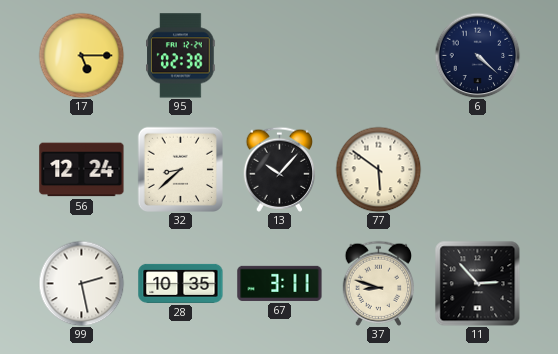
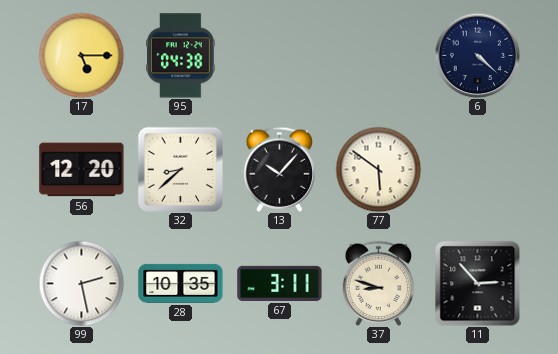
95: 02:38 -> 04:38
56: 12:24 -> 12:20
